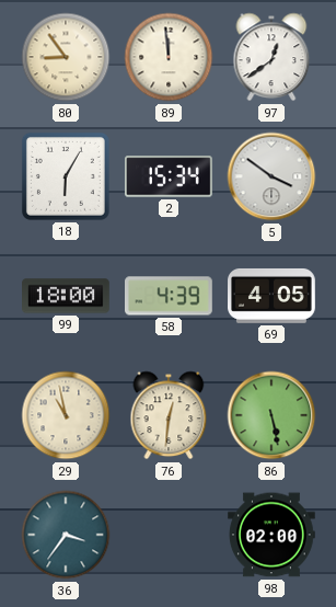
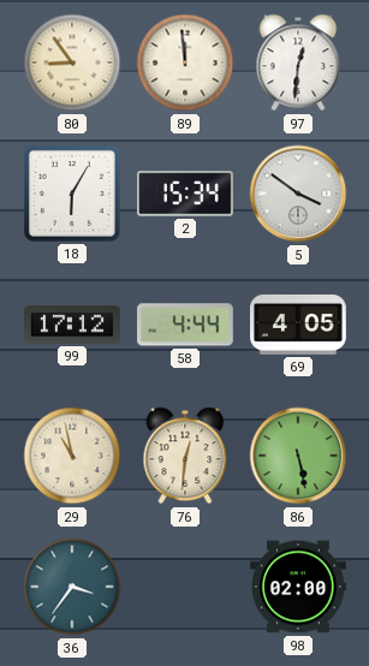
97: 12:39 -> 12:31
99: 18:00 -> 17:12
58: 4:39 -> 4:44
